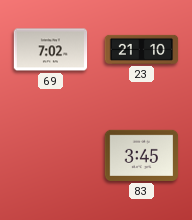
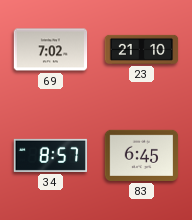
34: none -> 8:57
83: 3:45 -> 6:45
